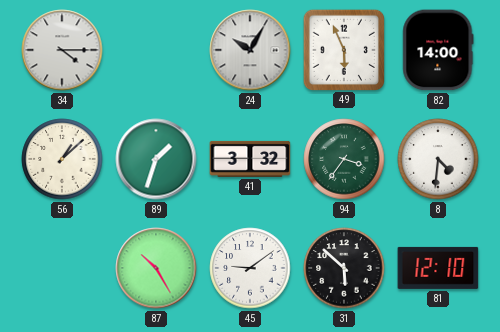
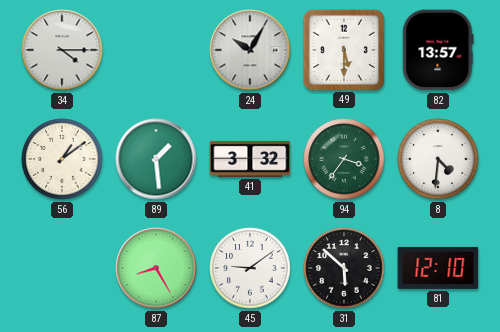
49: 5:56 -> 5:30
82: 14:00 -> 13:57
56: 1:08 -> 1:09
89: 1:33 -> 1:29
87: 10:25 -> 8:25
